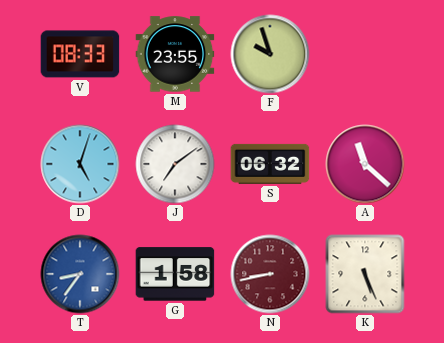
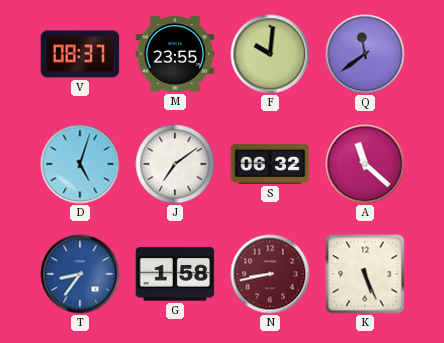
V: 08:33 -> 08:37
F: 9:57 -> 10:01
Q: none -> 11:39
